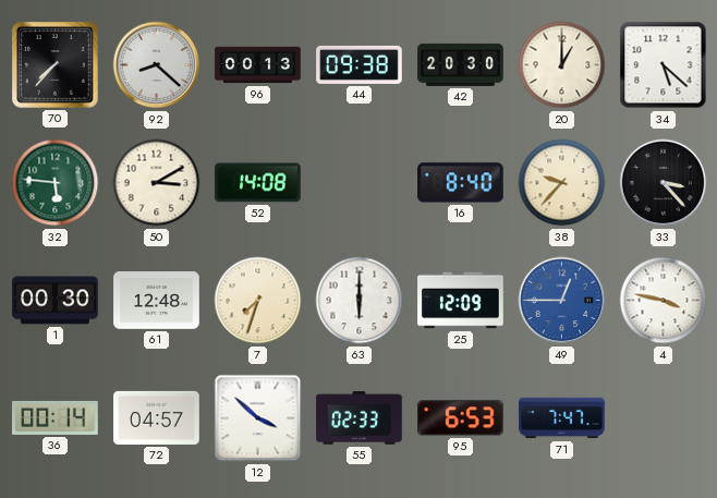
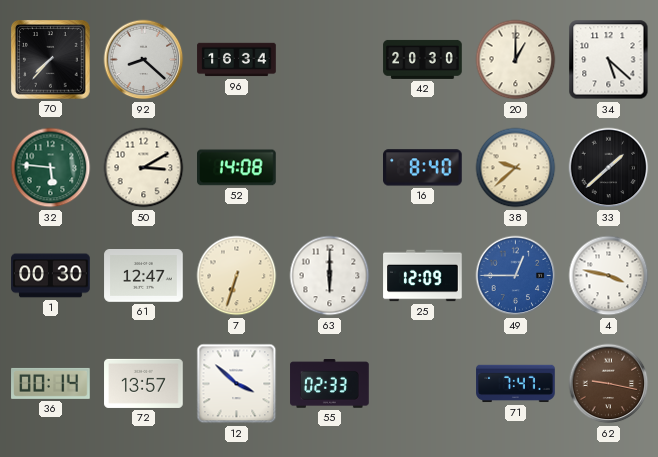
96: 00:13 -> 16:34
44: 09:38 -> none
38: 9:37 -> 9:38
33: 3:23 -> 1:38
61: 12:48 -> 12:47
7: 7:33 -> 6:33
72: 04:57 -> 13:57
95: 6:53 -> none
62: none -> 9:17
